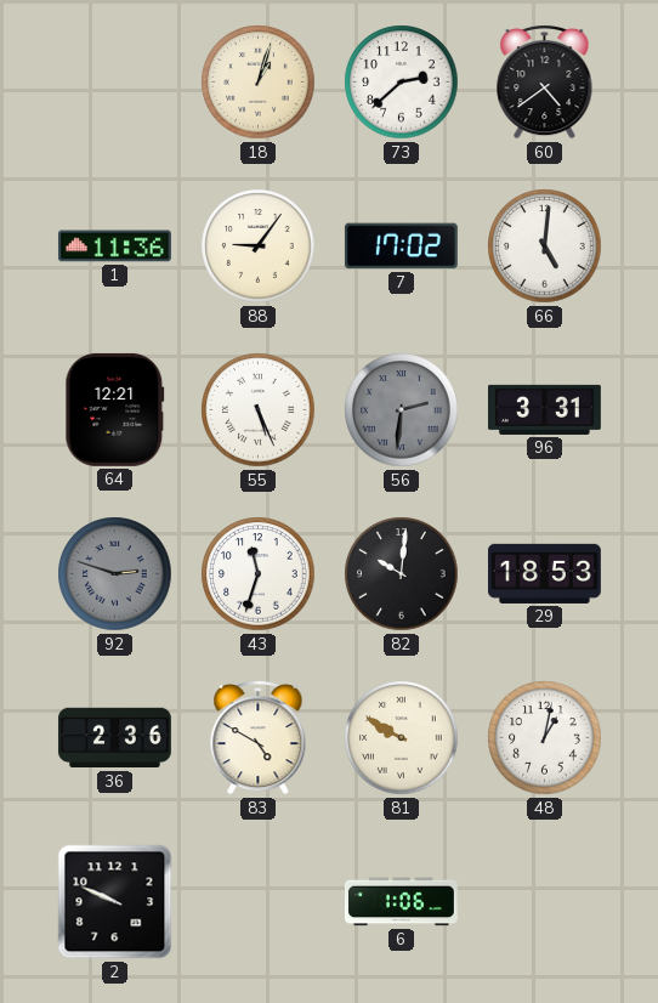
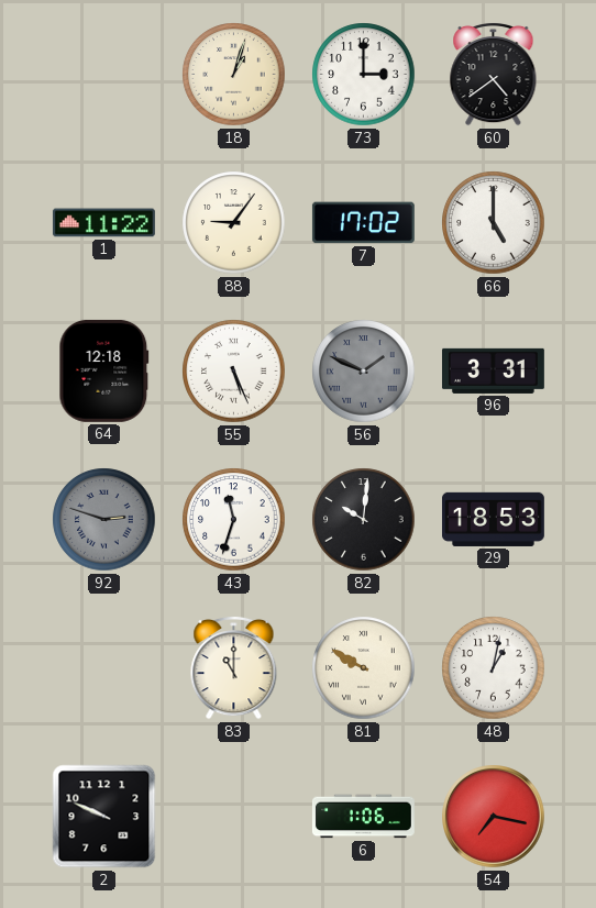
73: 2:38 -> 3:00
1: 11:36 -> 11:22
66: 5:01 -> 5:00
64: 12:21 -> 12:18
56: 2:31 -> 1:49
36: 2:36 -> none
83: 4:50 -> 11:00
54: none -> 7:17
